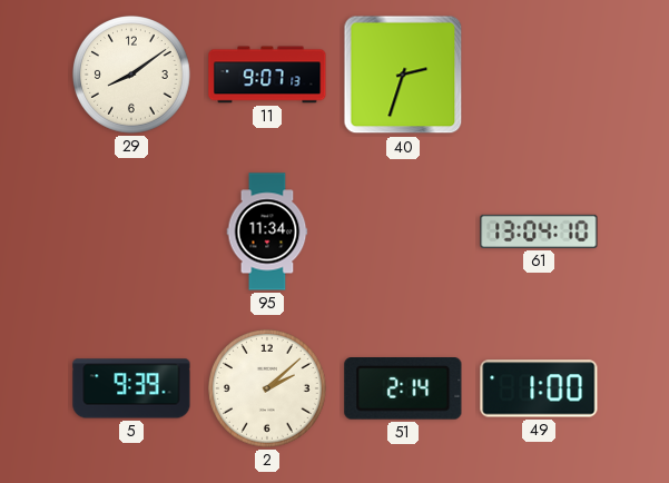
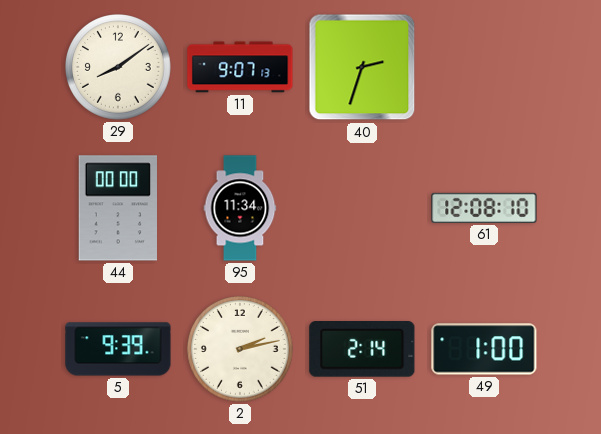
44: none -> 00:00
61: 13:04 -> 12:08
2: 2:08 -> 2:13
